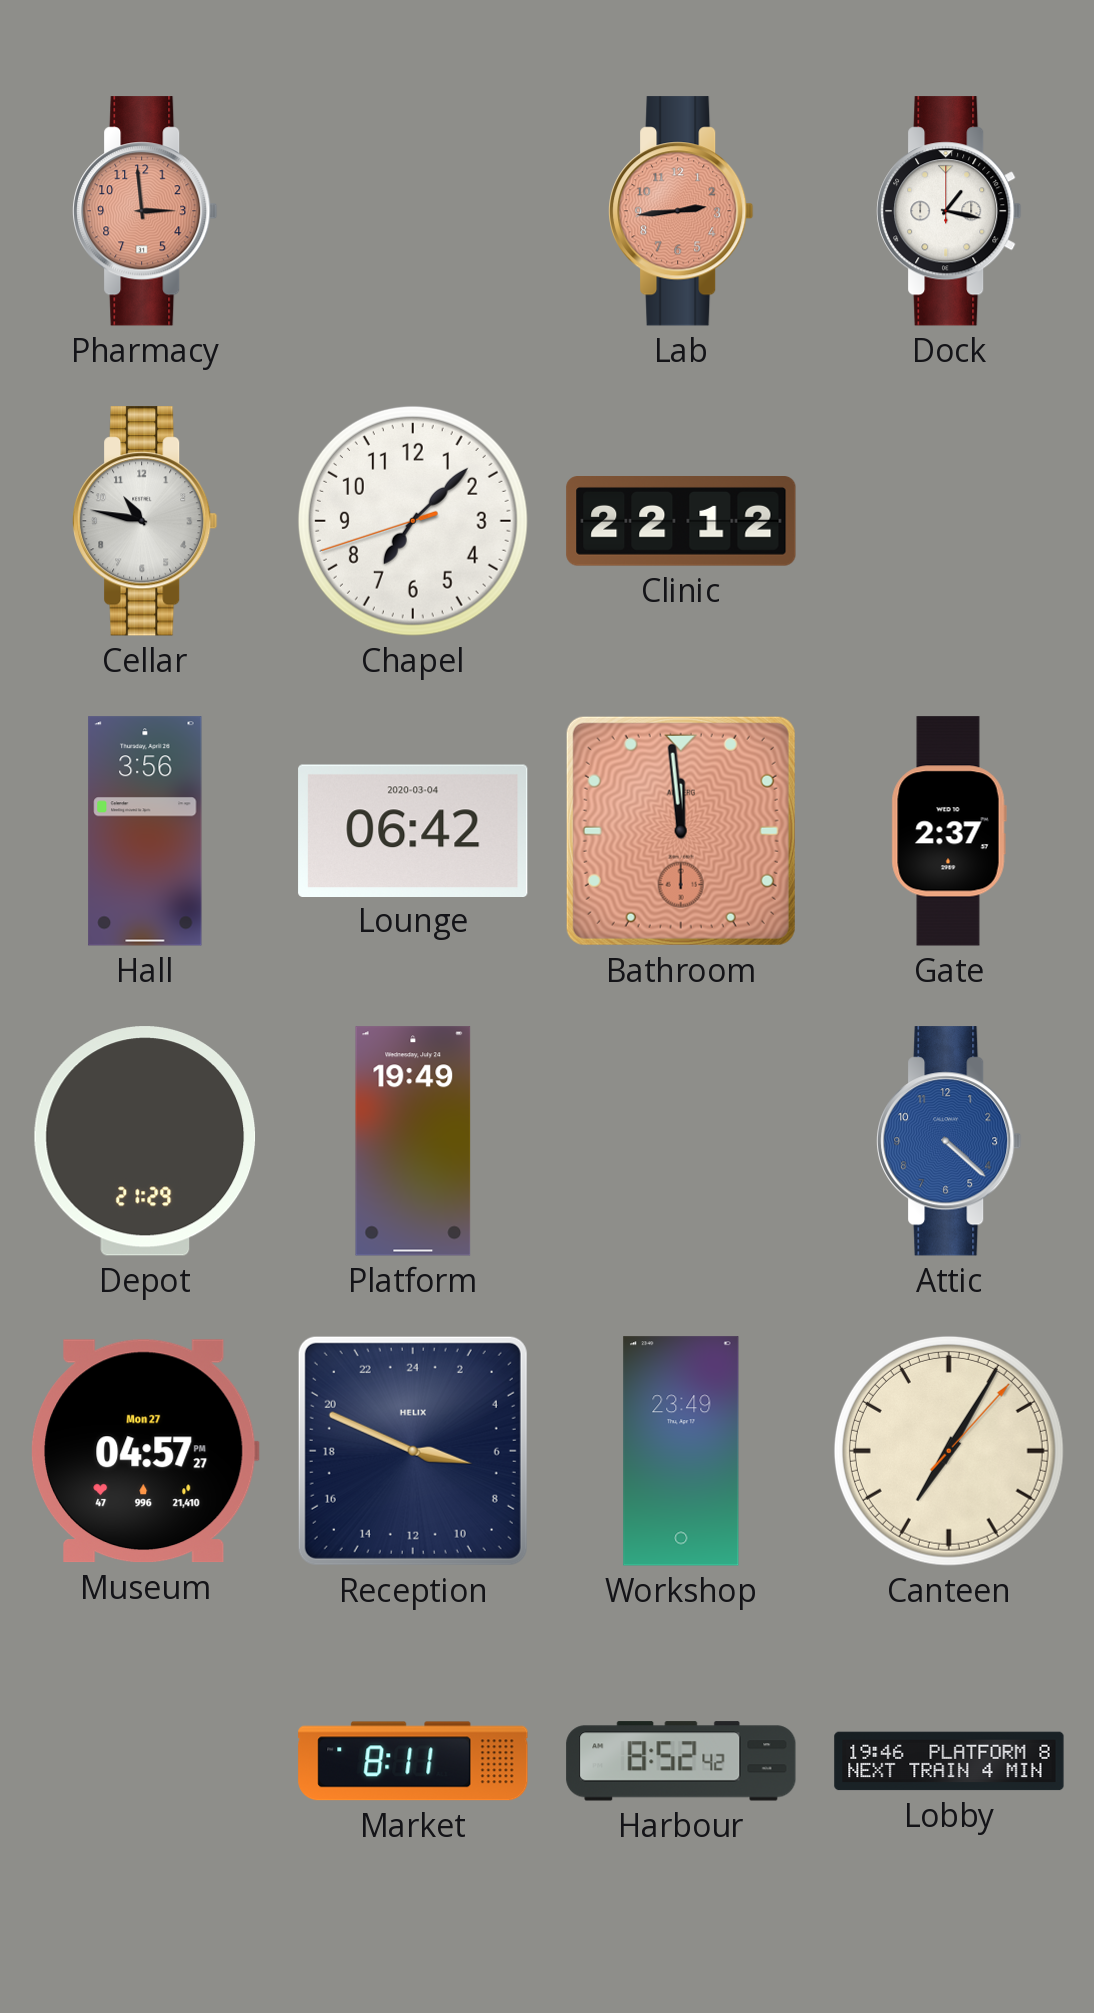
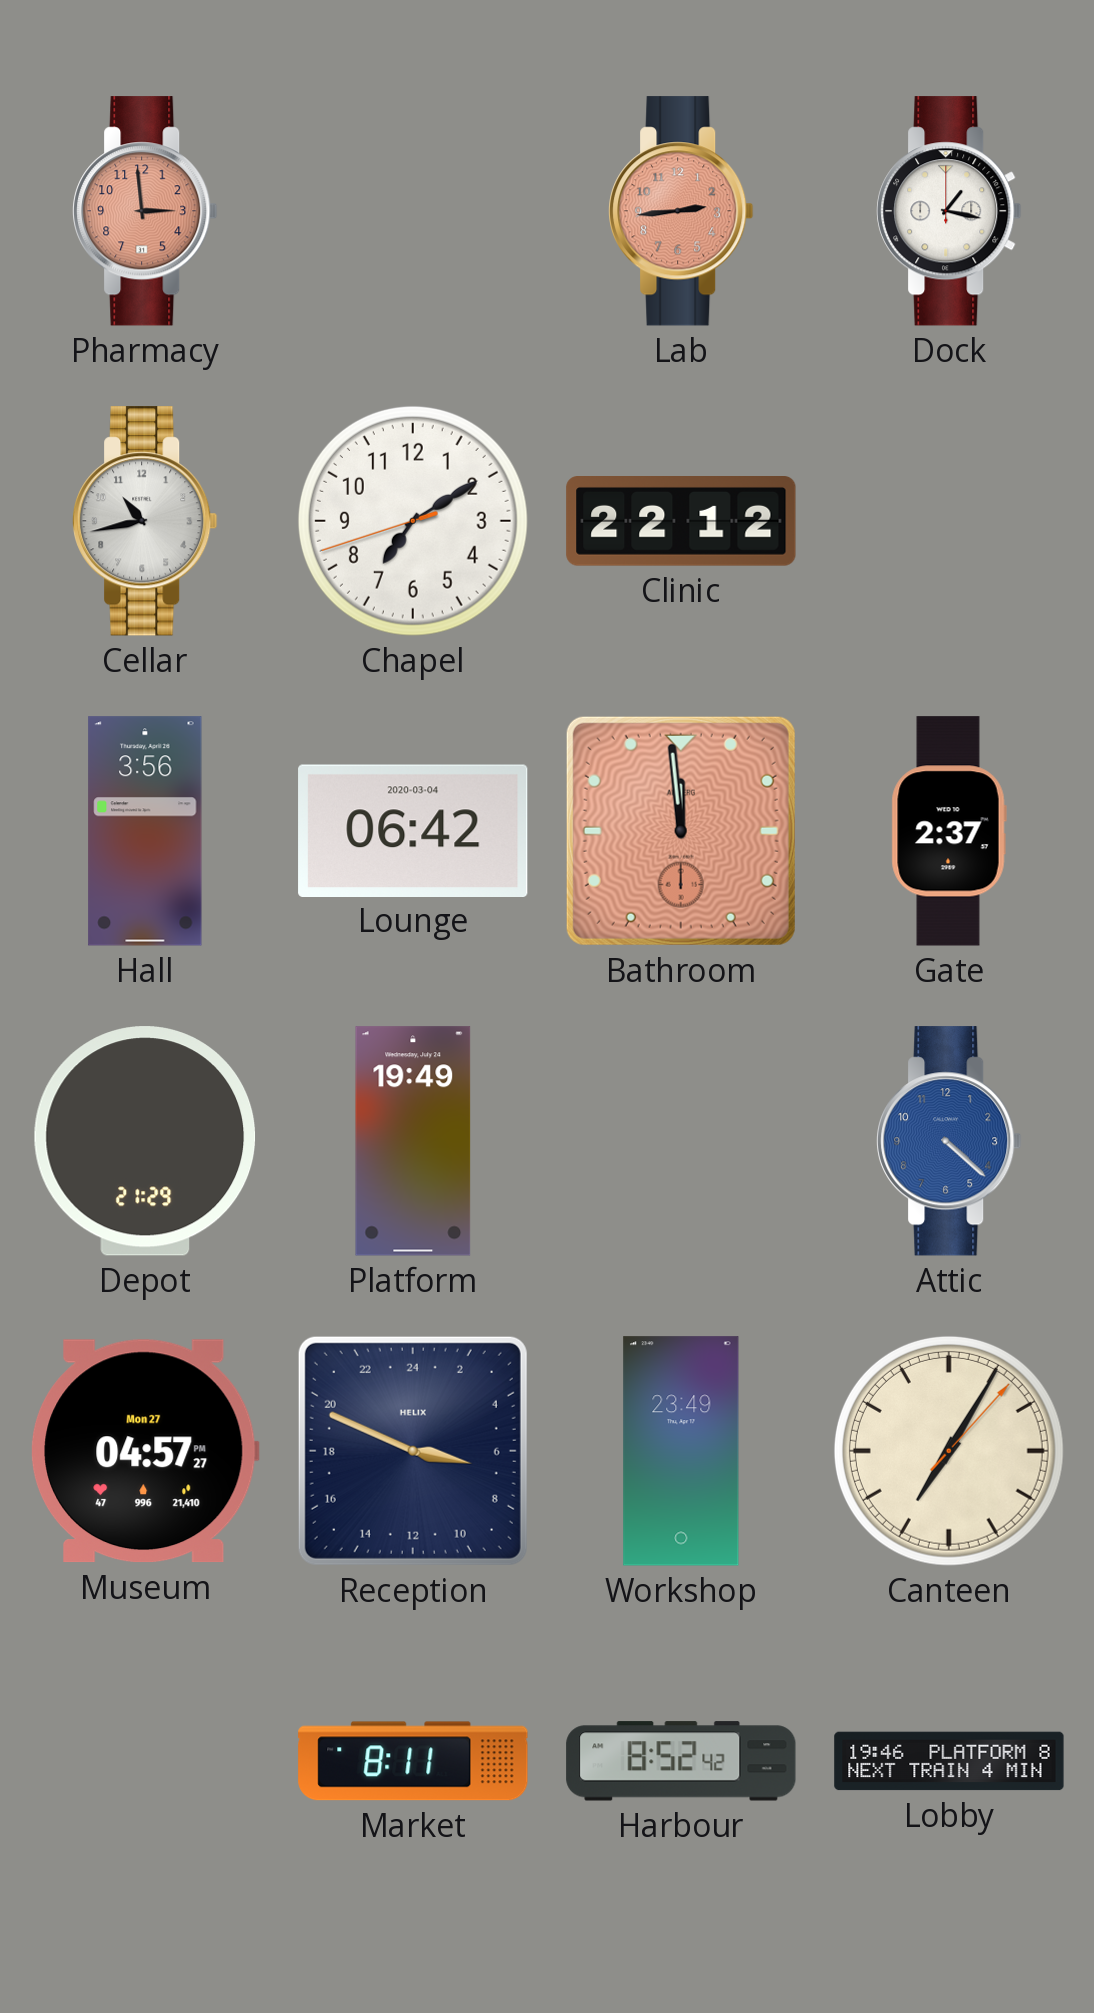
Cellar: 10:47 -> 10:43
Chapel: 7:07 -> 7:09
